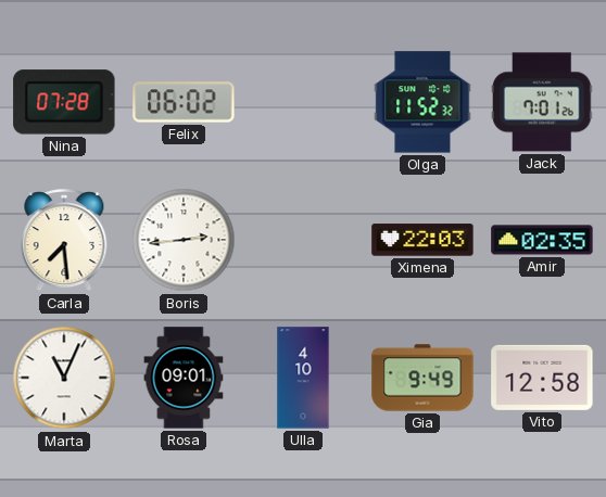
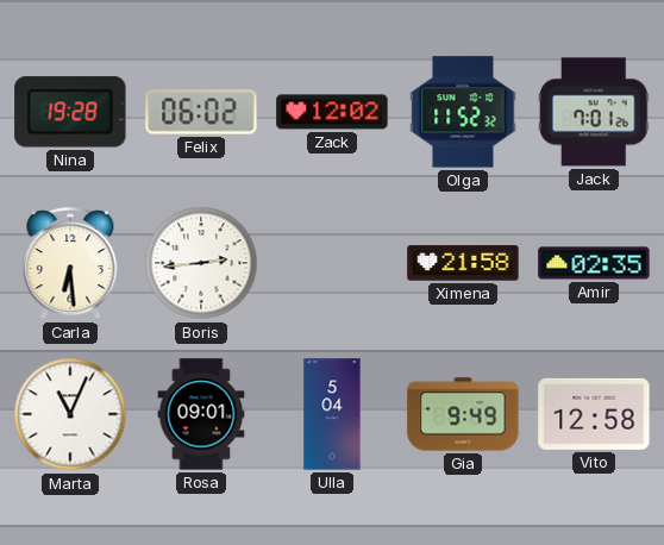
Nina: 07:28 -> 19:28
Zack: none -> 12:02
Carla: 7:29 -> 6:29
Ximena: 22:03 -> 21:58
Ulla: 4:10 -> 5:04
